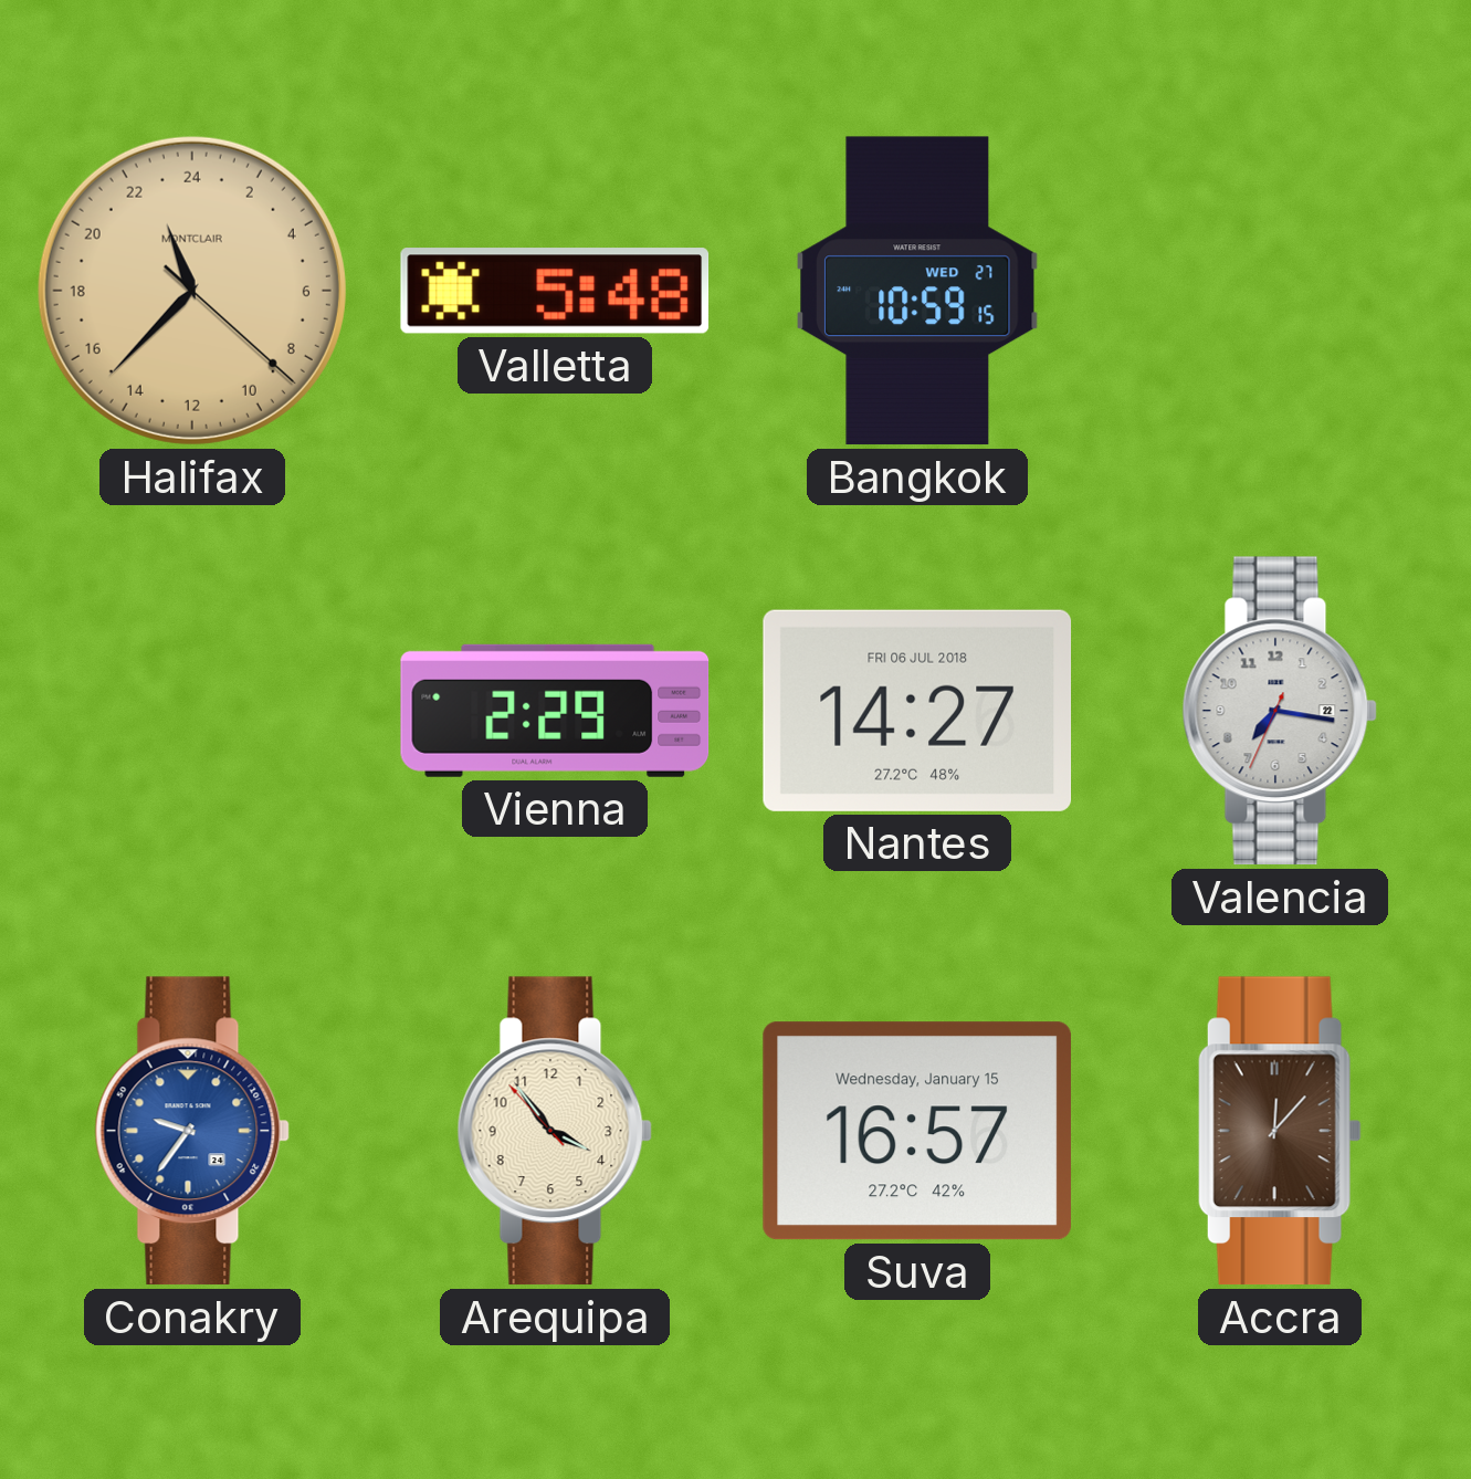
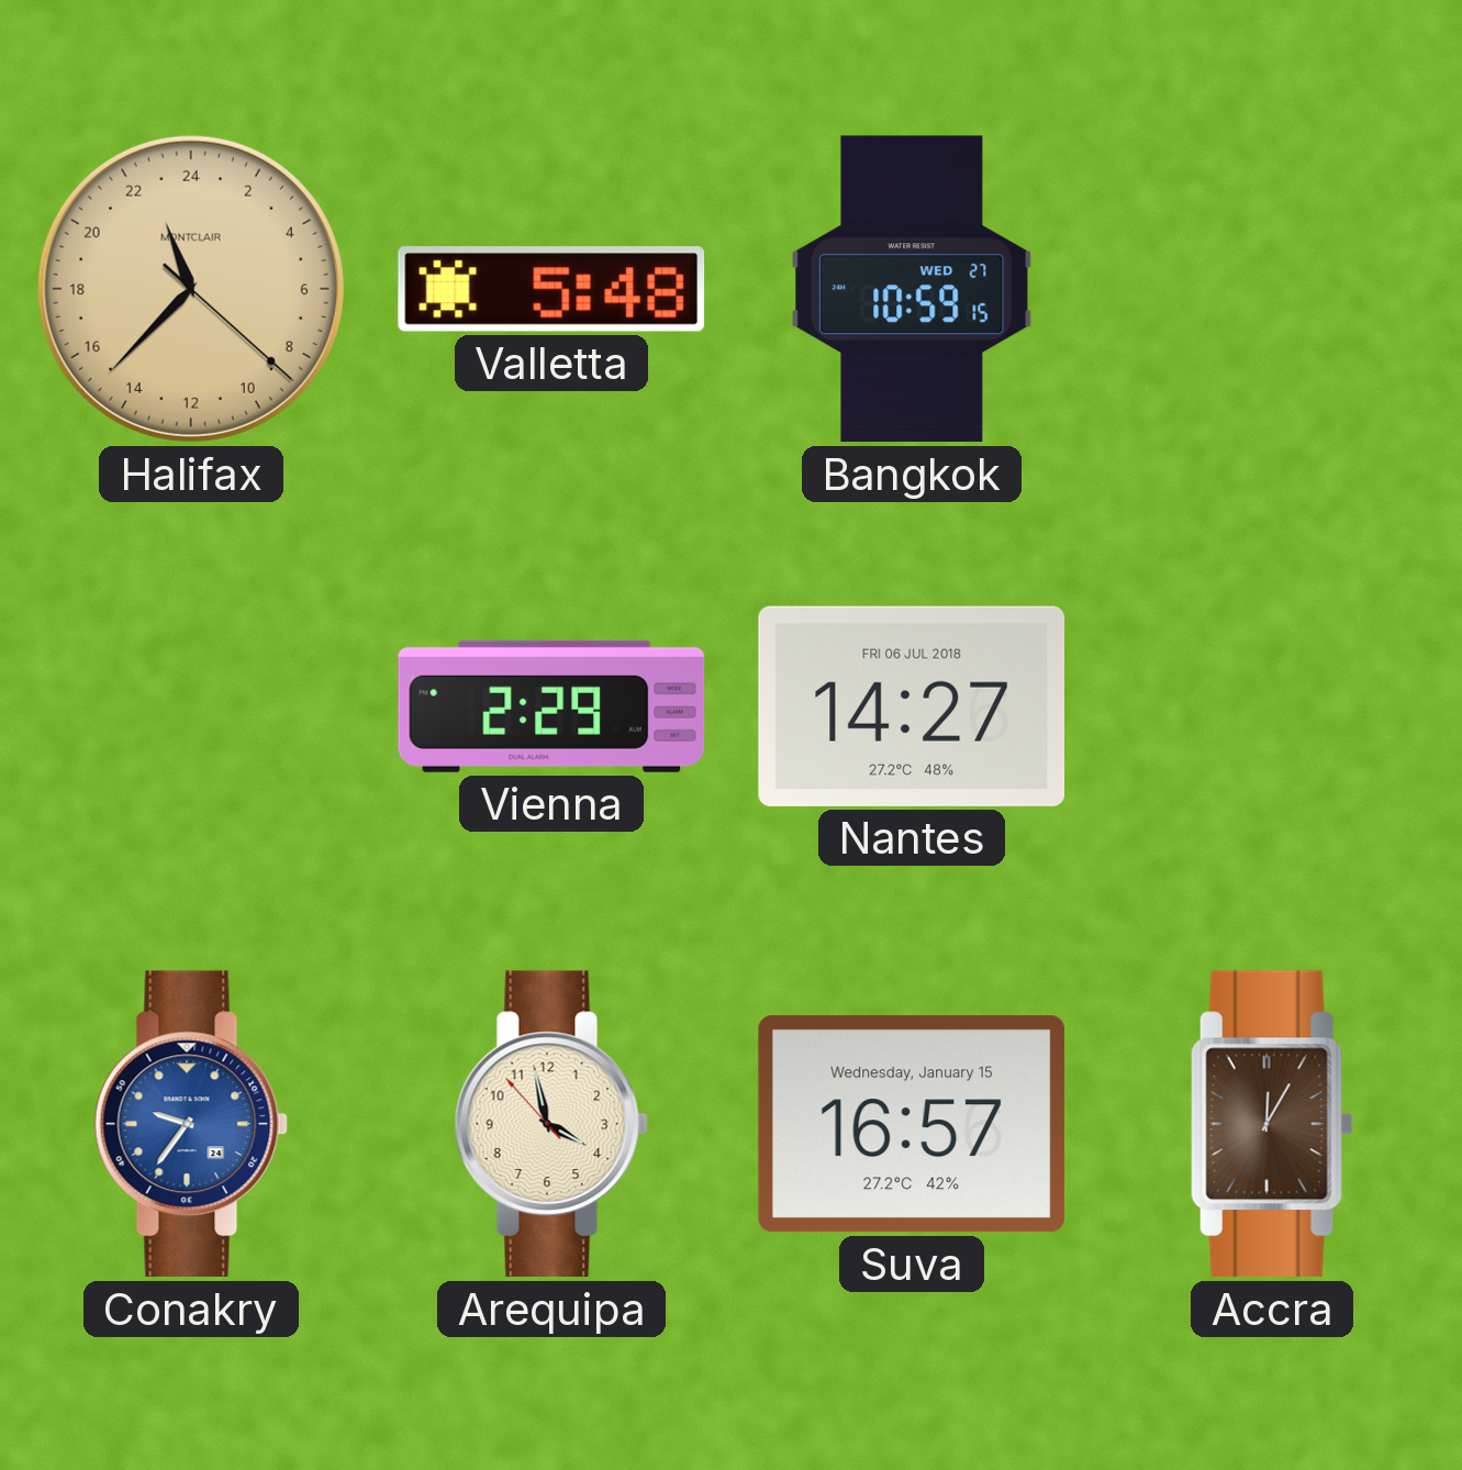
Valencia: 7:16 -> none
Arequipa: 3:53 -> 3:57
Accra: 12:07 -> 12:05
